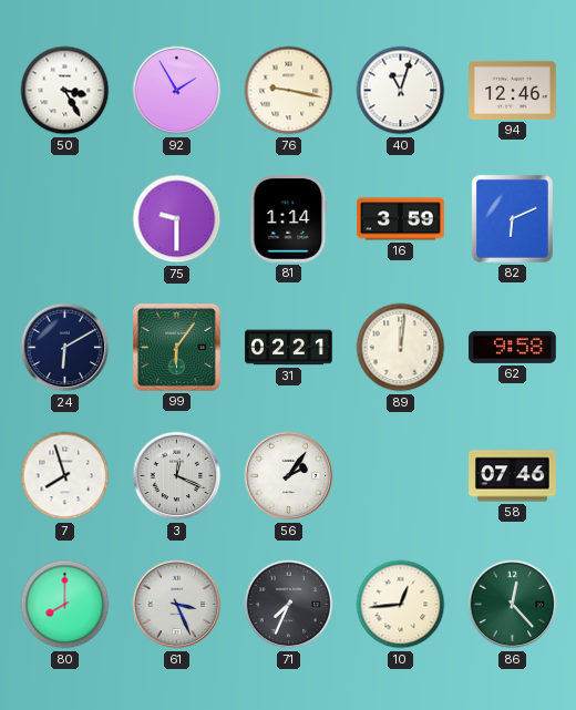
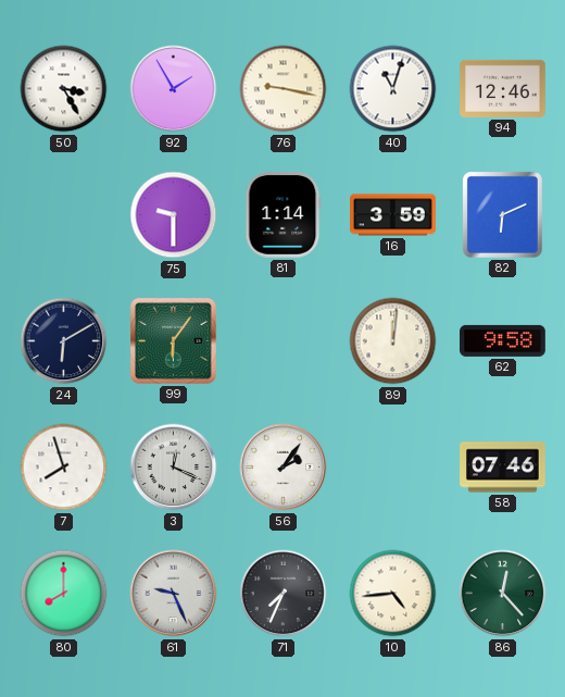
31: 02:21 -> none
61: 3:26 -> 9:26
10: 12:44 -> 4:44
